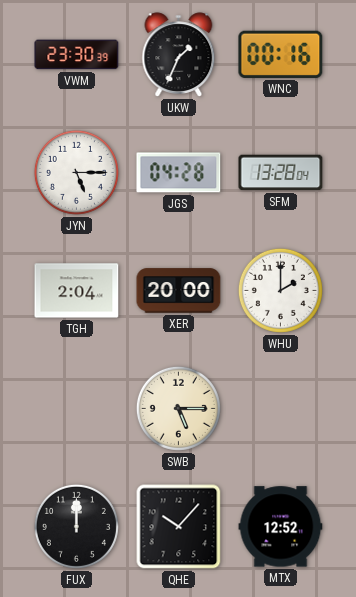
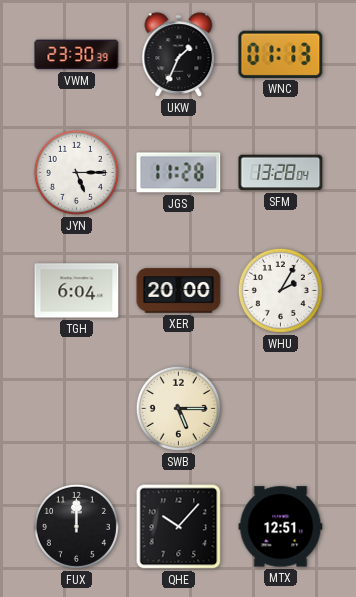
WNC: 00:16 -> 01:13
JGS: 04:28 -> 11:28
TGH: 2:04 -> 6:04
WHU: 2:00 -> 2:05
MTX: 12:52 -> 12:51
